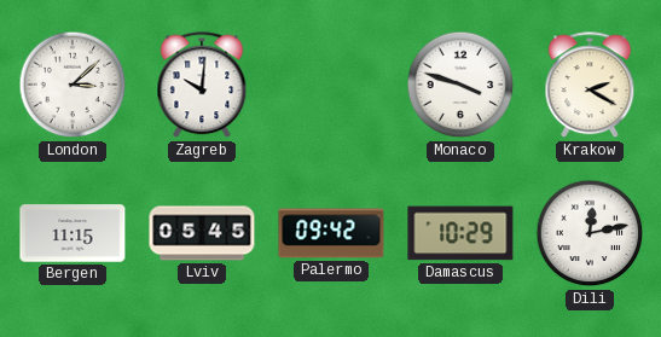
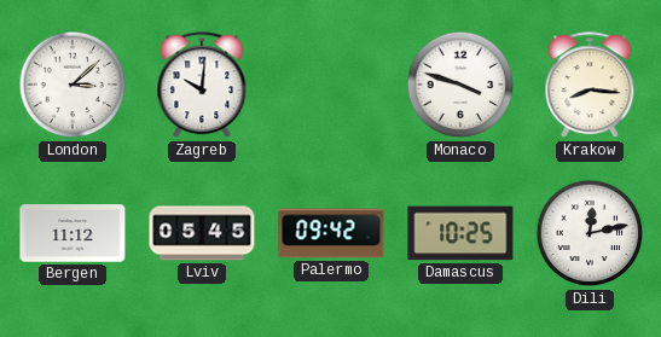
Krakow: 2:20 -> 8:16
Bergen: 11:15 -> 11:12
Damascus: 10:29 -> 10:25
